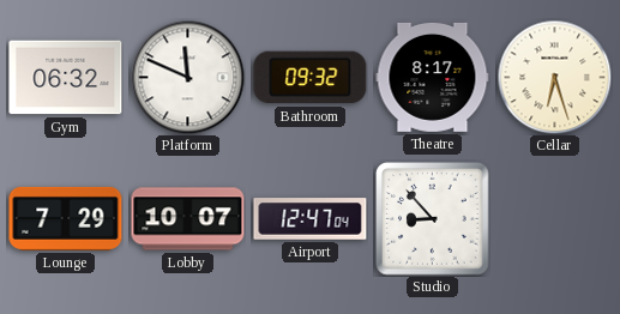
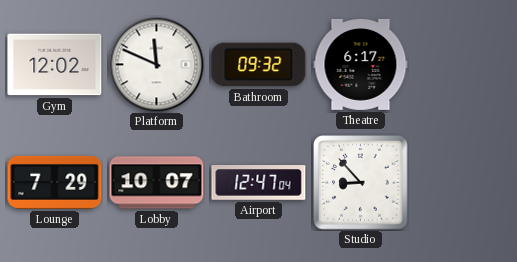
Gym: 06:32 -> 12:02
Theatre: 8:17 -> 6:17
Cellar: 6:27 -> none
